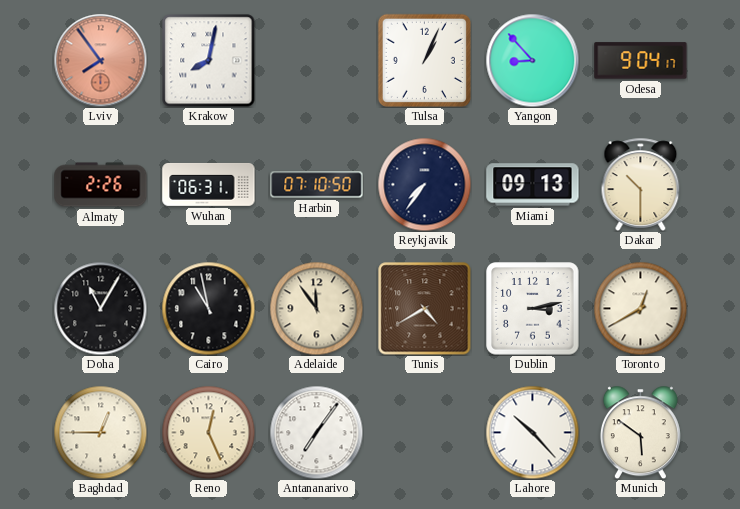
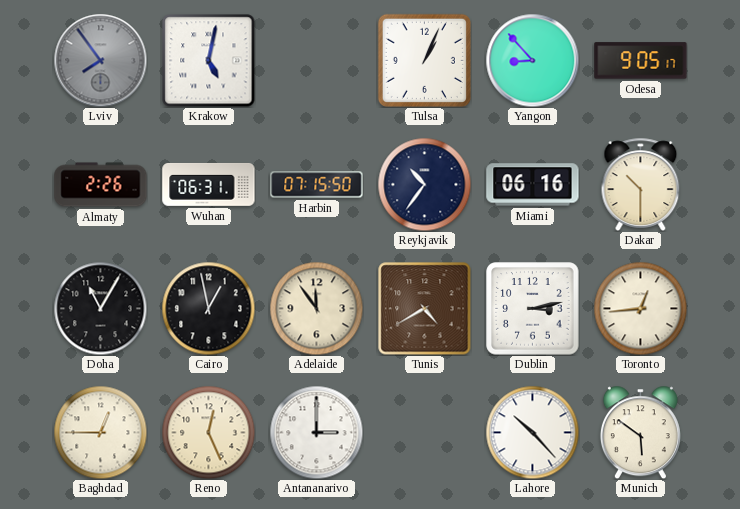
Lviv dial: salmon -> grey
Krakow: 8:02 -> 5:02
Odesa: 9:04 -> 9:05
Harbin: 07:10 -> 07:15
Reykjavik: 7:36 -> 10:36
Miami: 09:13 -> 06:16
Cairo: 10:58 -> 12:58
Toronto: 12:40 -> 12:44
Antananarivo: 7:06 -> 3:00
